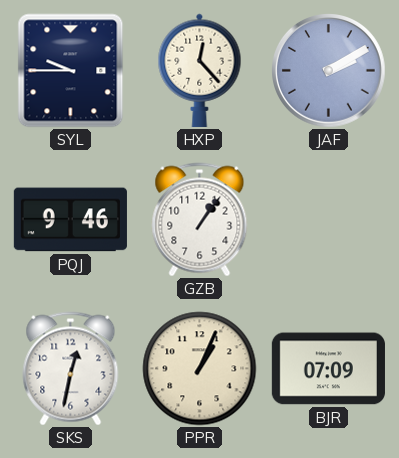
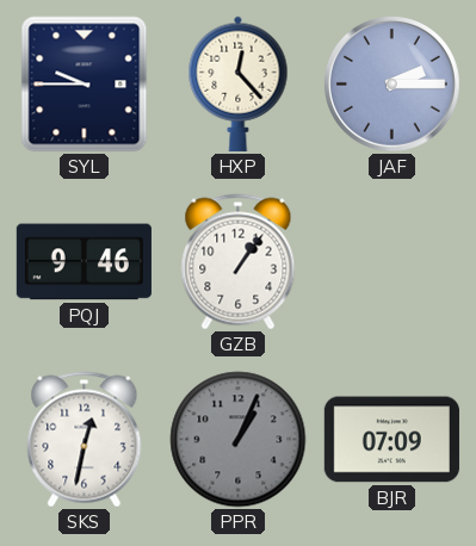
JAF: 2:10 -> 2:15
PPR dial: cream -> grey
